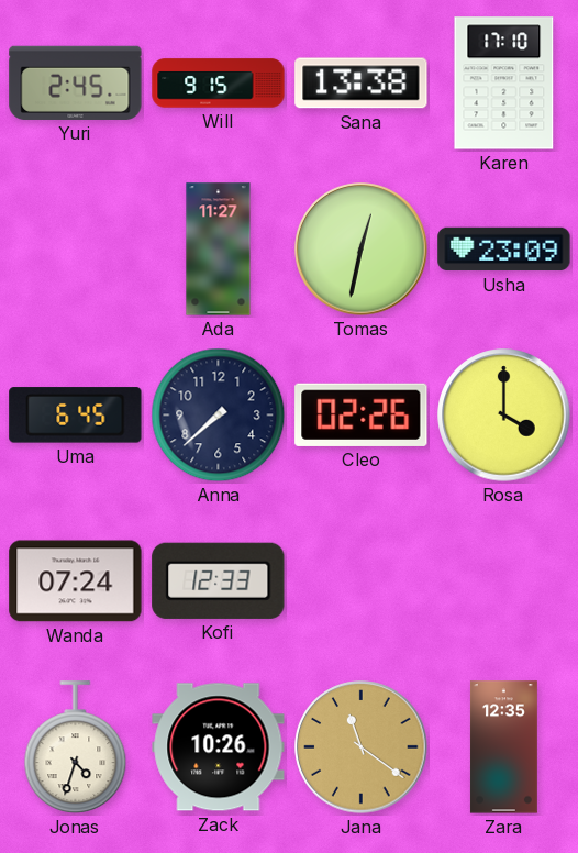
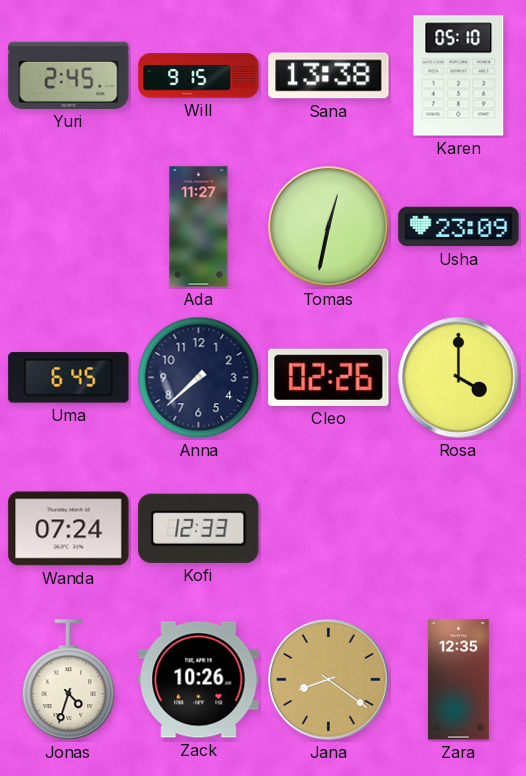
Karen: 17:10 -> 05:10
Jana: 11:21 -> 8:21
